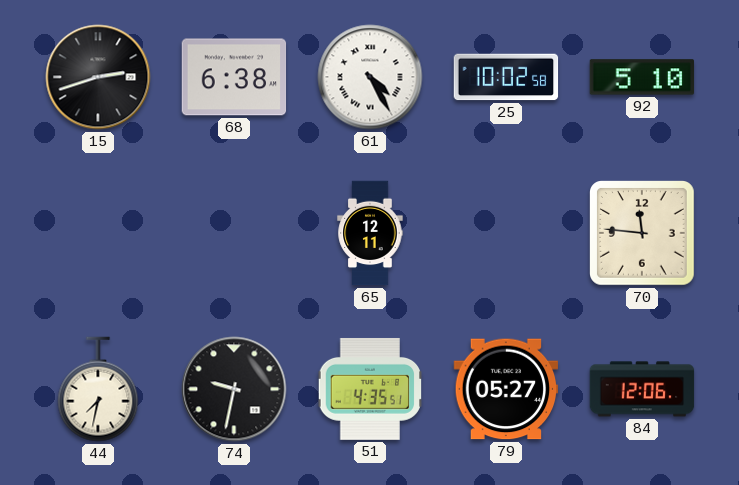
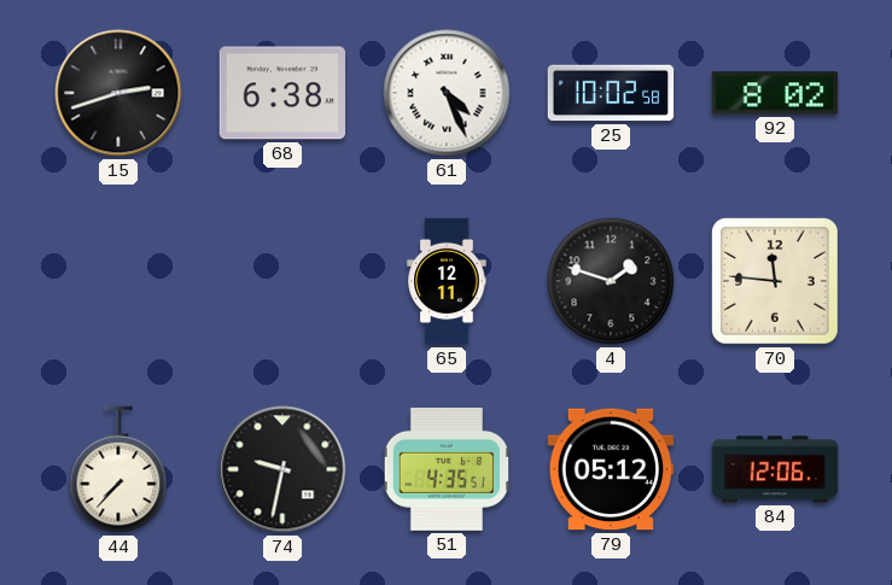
61: 4:25 -> 4:26
92: 5:10 -> 8:02
4: none -> 1:48
44: 7:32 -> 7:37
79: 05:27 -> 05:12
